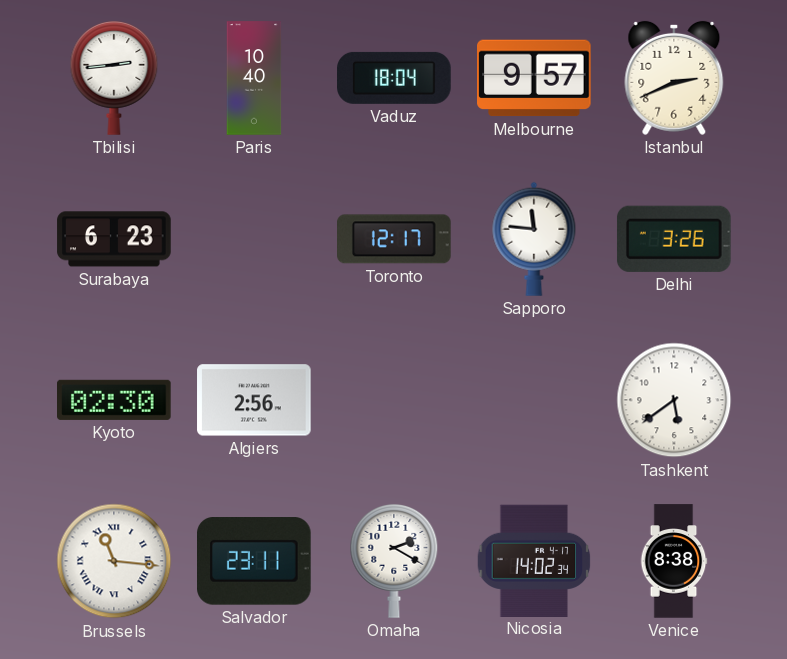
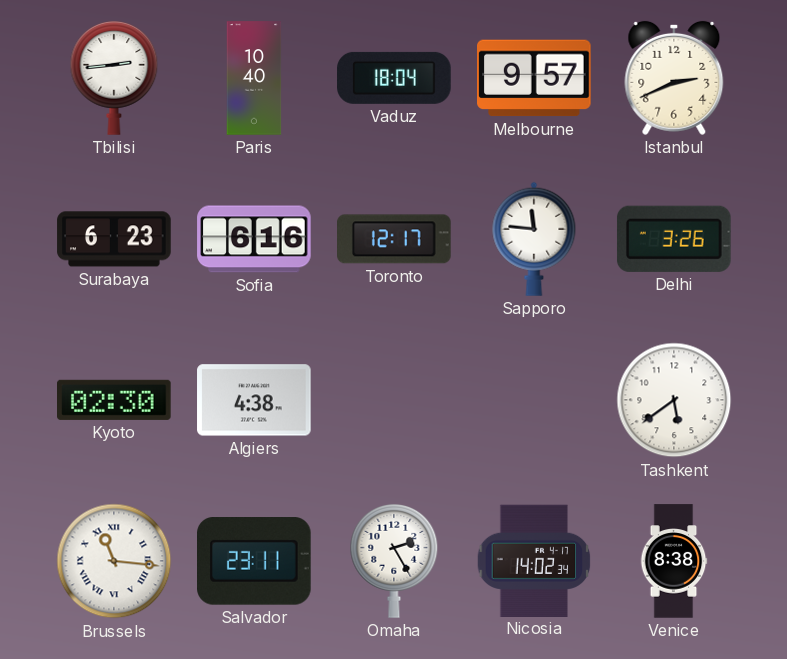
Sofia: none -> 6:16
Algiers: 2:56 -> 4:38
Omaha: 2:20 -> 2:25
